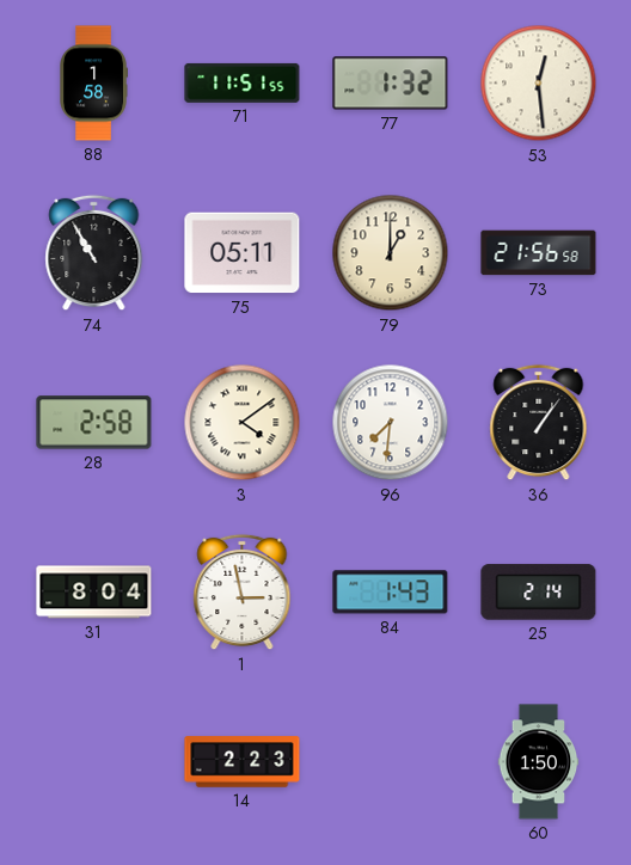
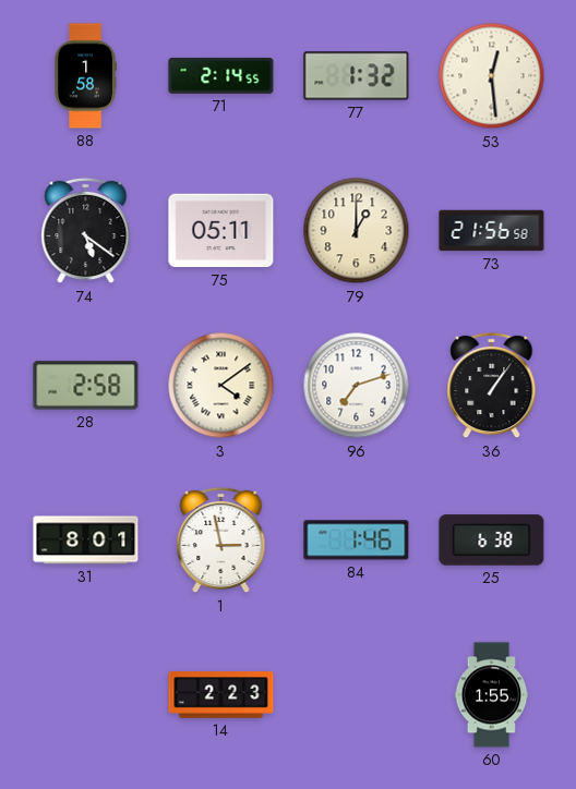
71: 11:51 -> 2:14
74: 10:55 -> 5:21
96: 7:31 -> 7:12
31: 8:04 -> 8:01
84: 1:43 -> 1:46
25: 2:14 -> 6:38
60: 1:50 -> 1:55
